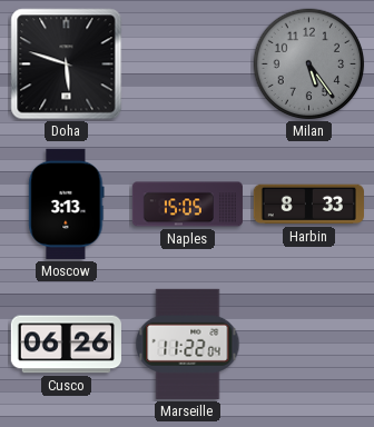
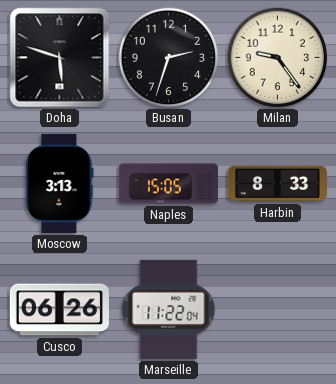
Busan: none -> 2:33
Milan: 5:24 -> 9:24
Milan dial: grey -> cream
